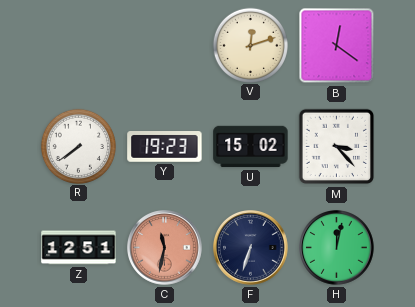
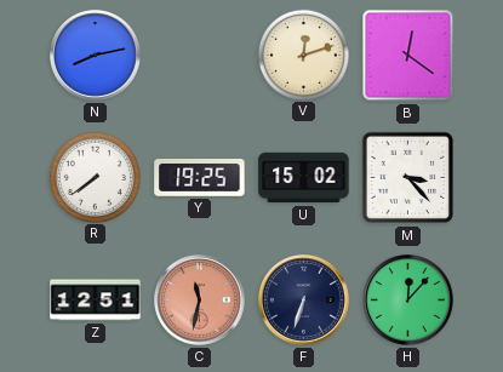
N: none -> 8:13
Y: 19:23 -> 19:25
H: 12:02 -> 12:07
